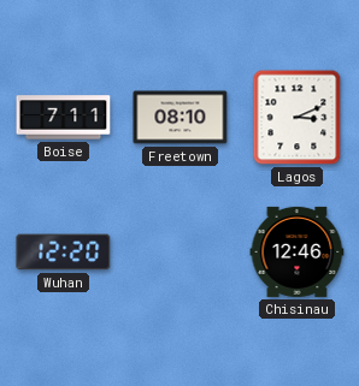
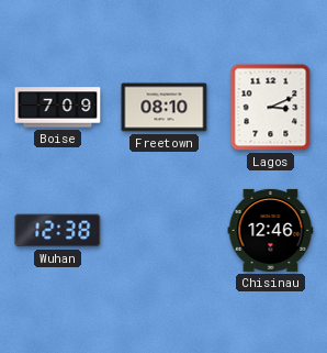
Boise: 7:11 -> 7:09
Wuhan: 12:20 -> 12:38
